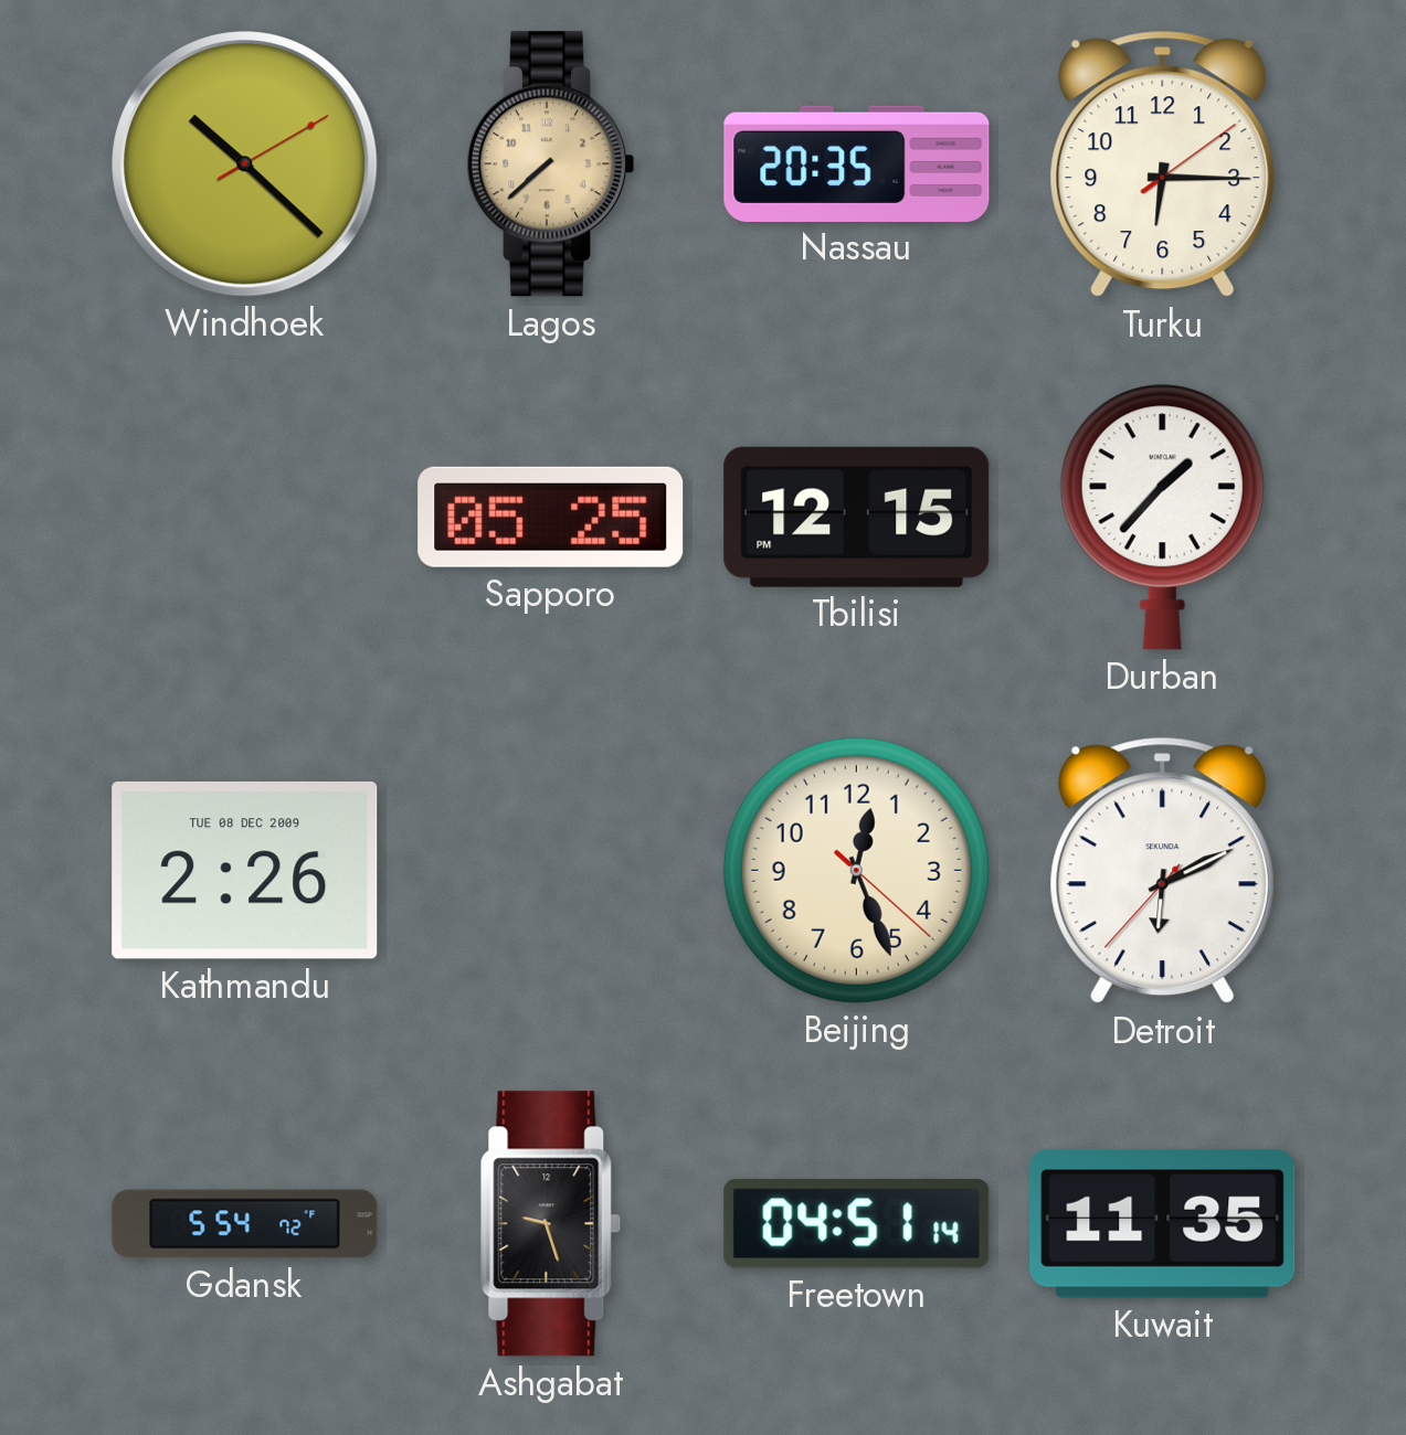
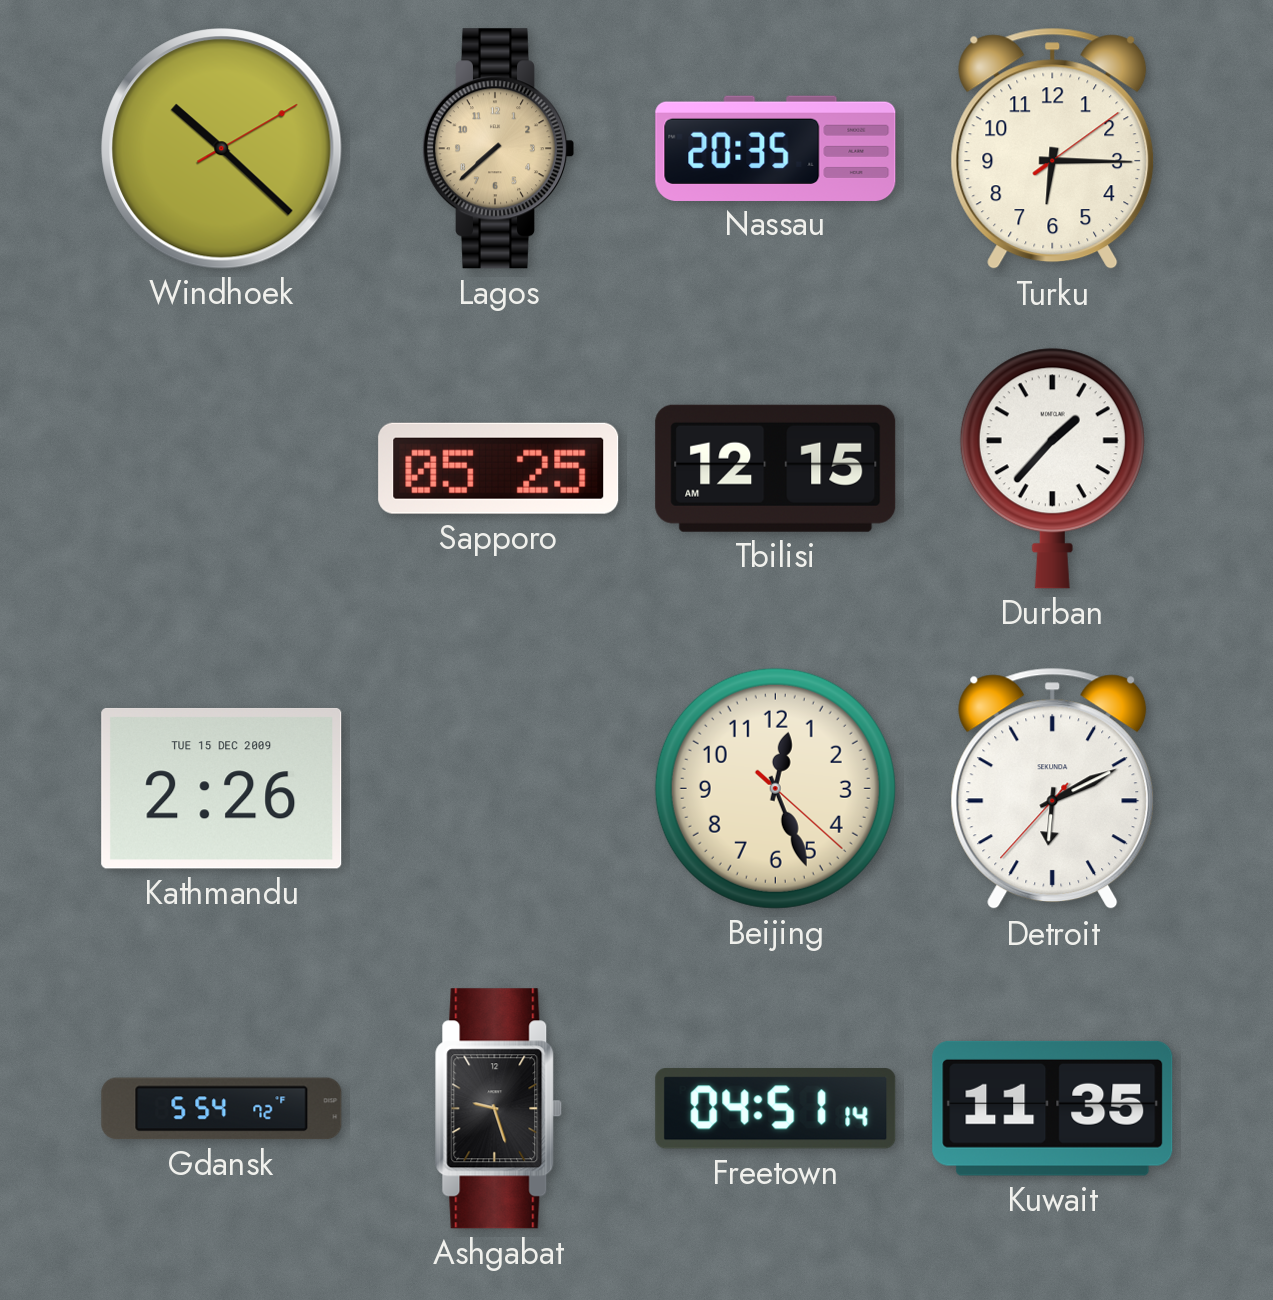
Tbilisi: 12:15 PM -> 12:15 AM
Kathmandu date: TUE 08 DEC 2009 -> TUE 15 DEC 2009
